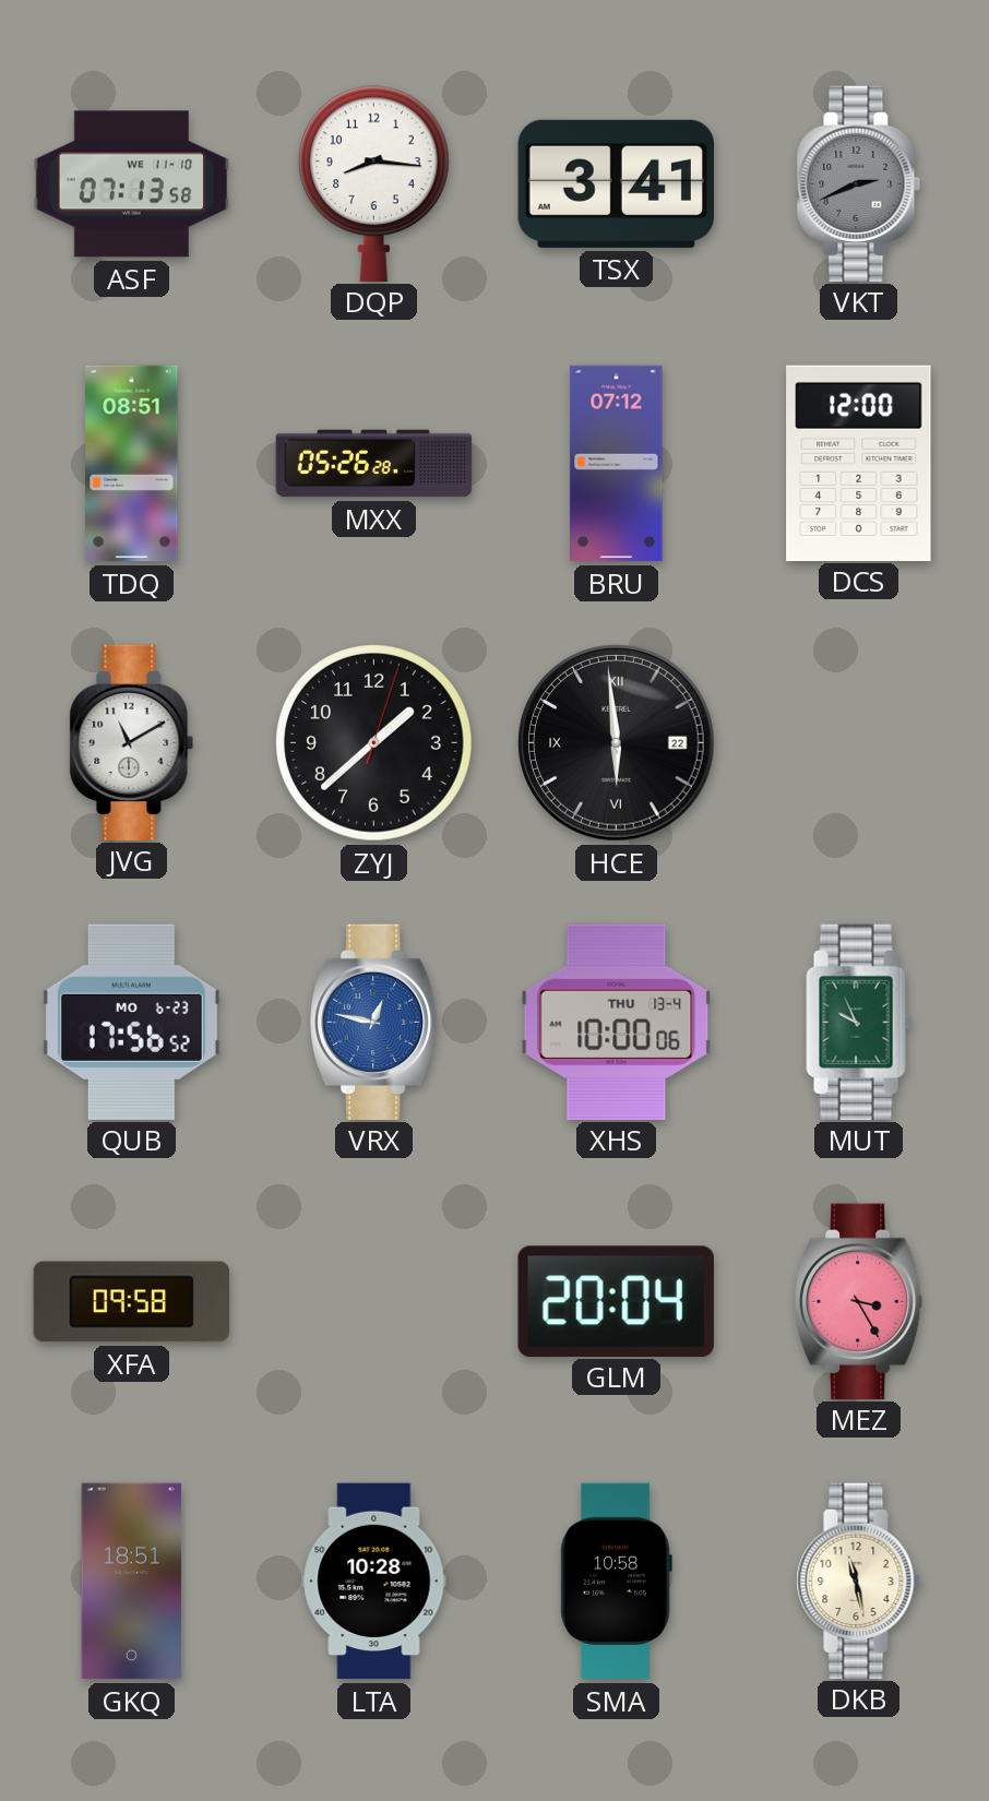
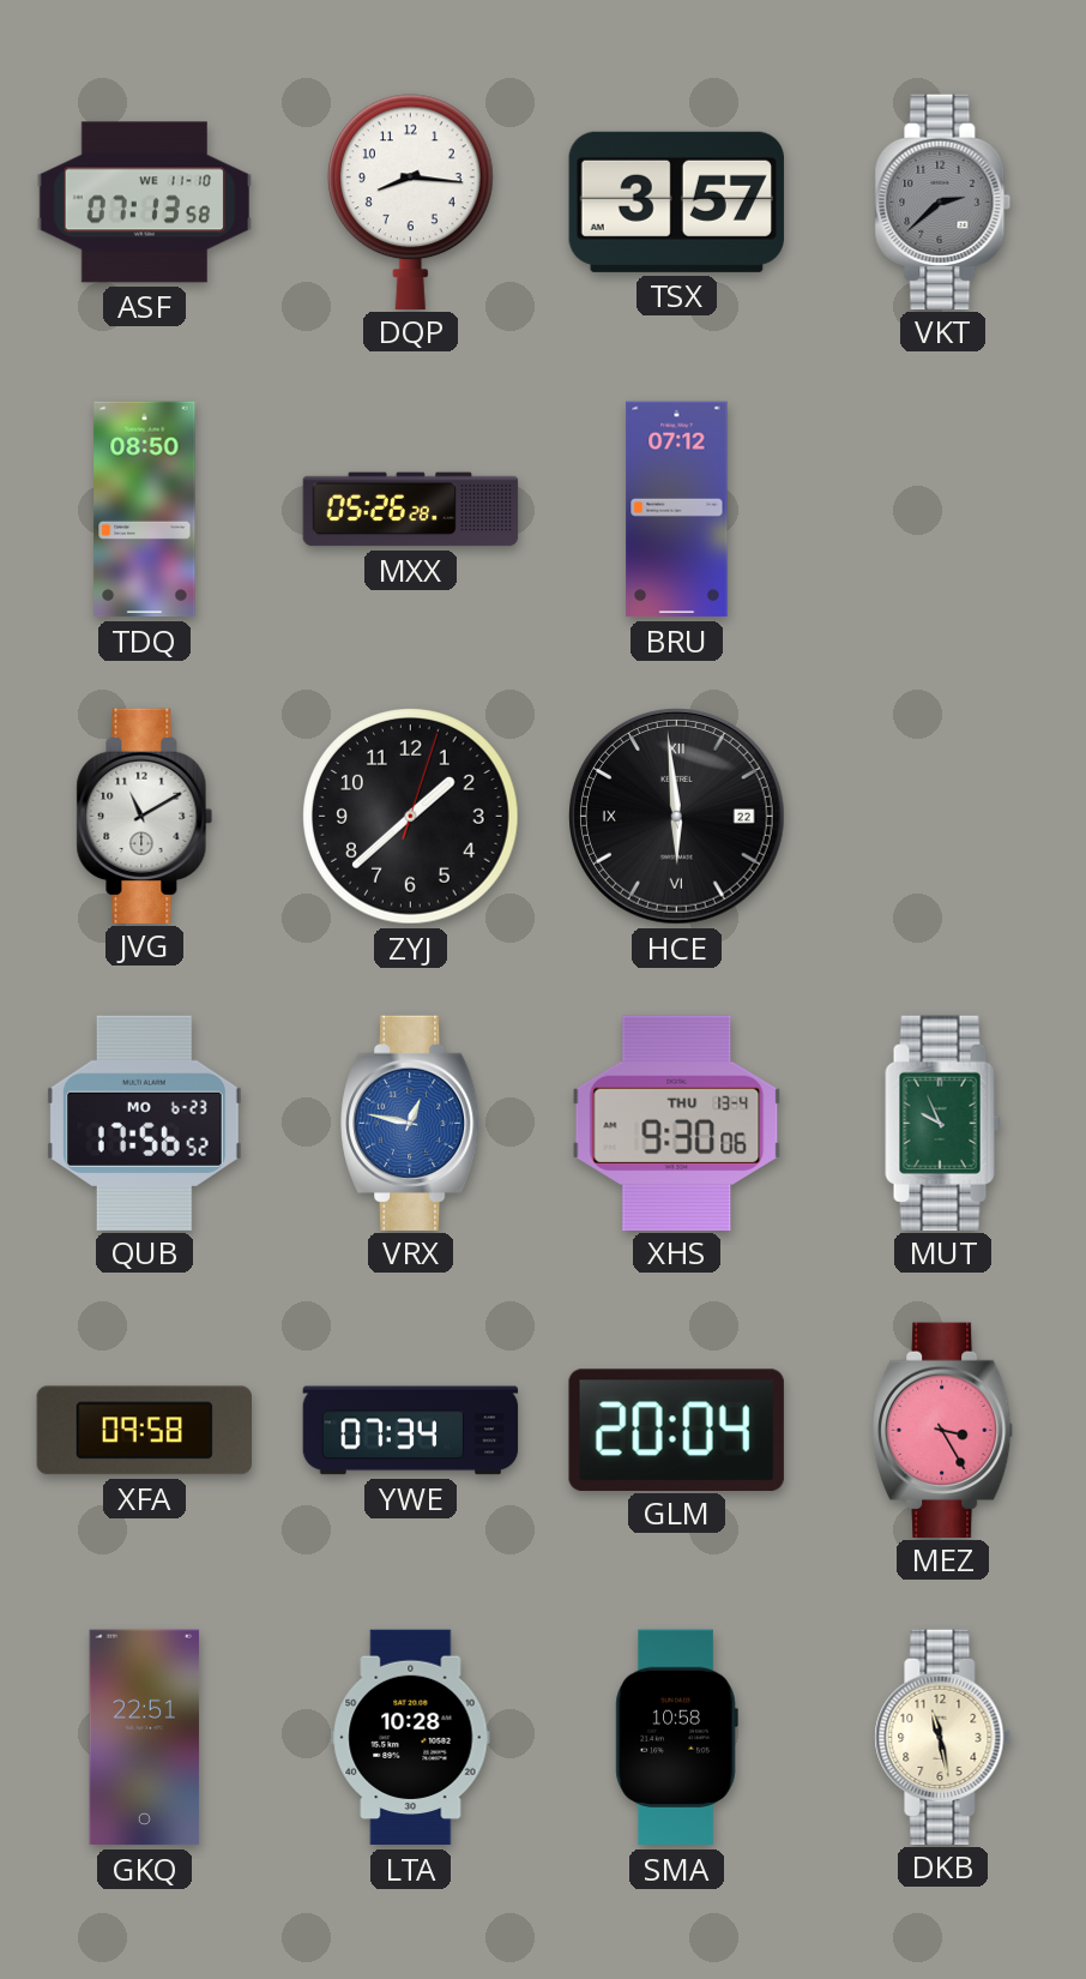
TSX: 3:41 -> 3:57
VKT: 2:41 -> 2:38
TDQ: 08:51 -> 08:50
DCS: 12:00 -> none
XHS: 10:00 -> 9:30
YWE: none -> 07:34
GKQ: 18:51 -> 22:51
